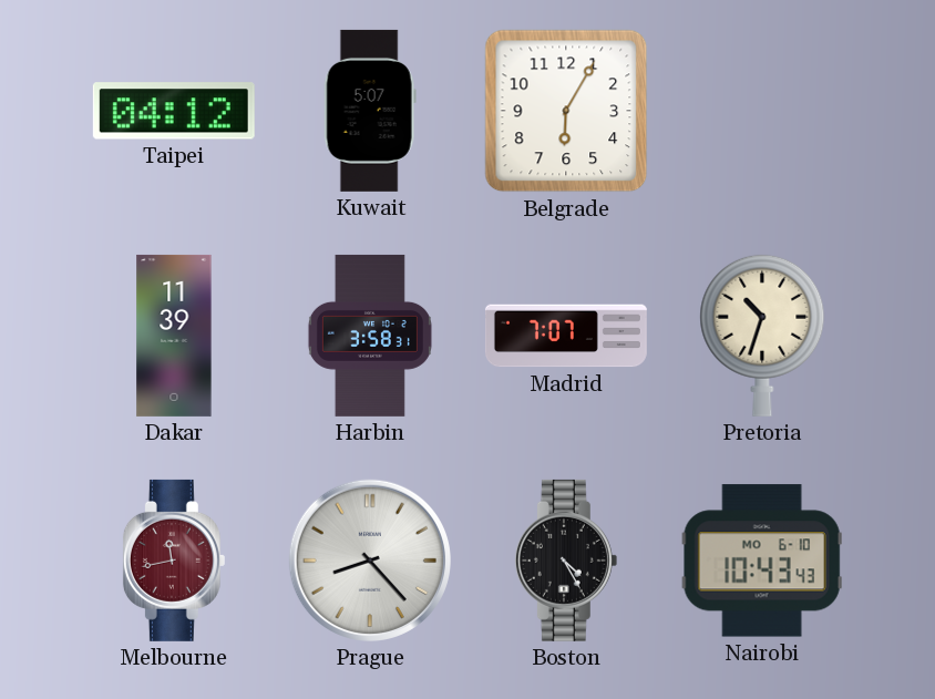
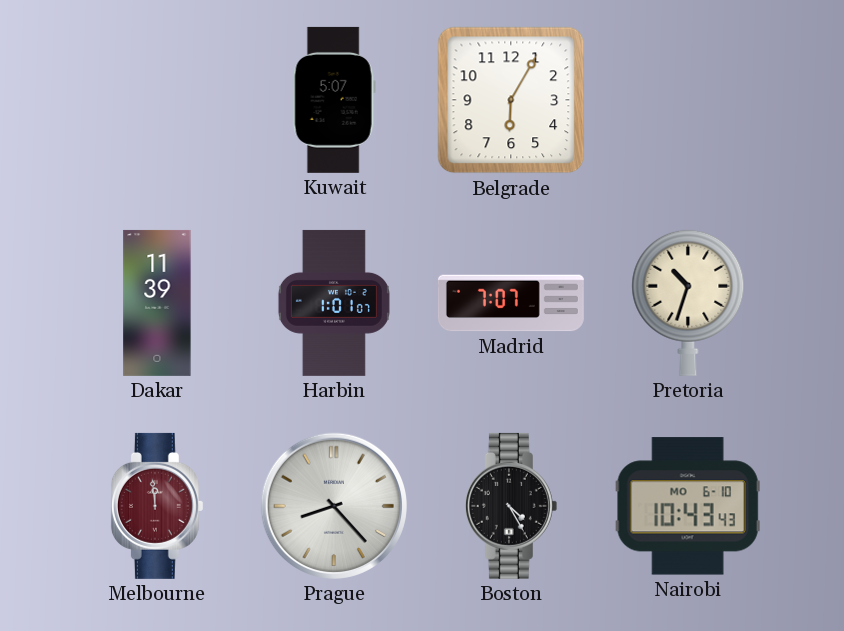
Taipei: 04:12 -> none
Harbin: 3:58 -> 1:01
Melbourne: 11:43 -> 11:59
